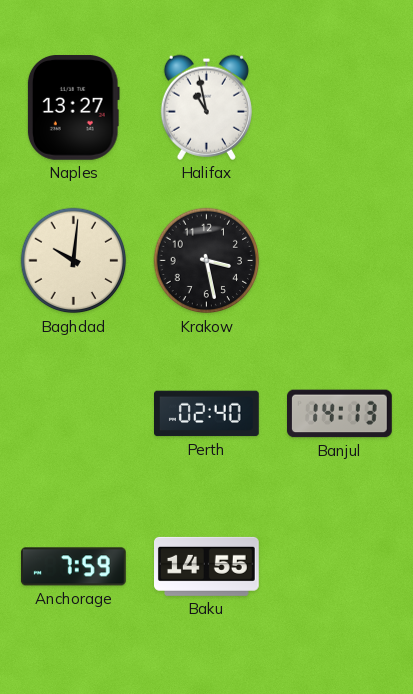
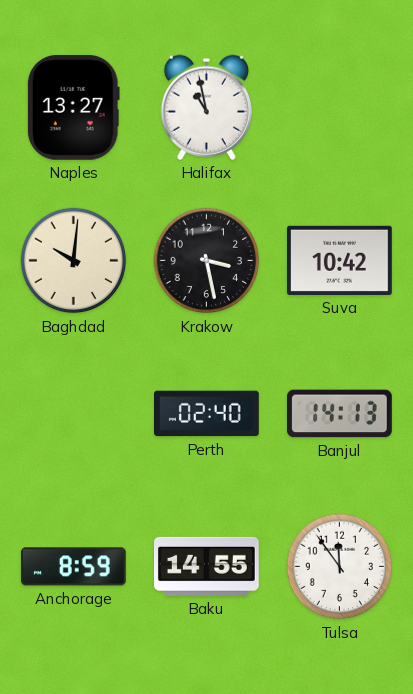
Suva: none -> 10:42
Anchorage: 7:59 -> 8:59
Tulsa: none -> 11:54
